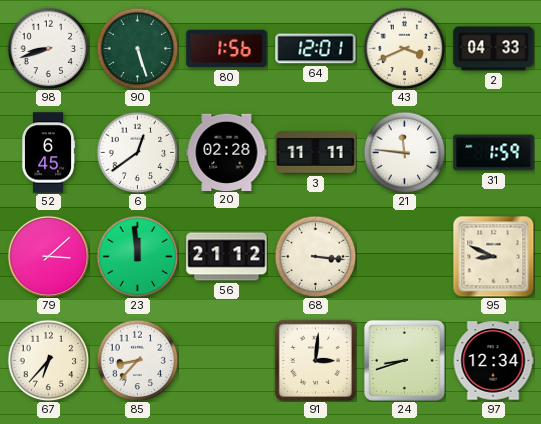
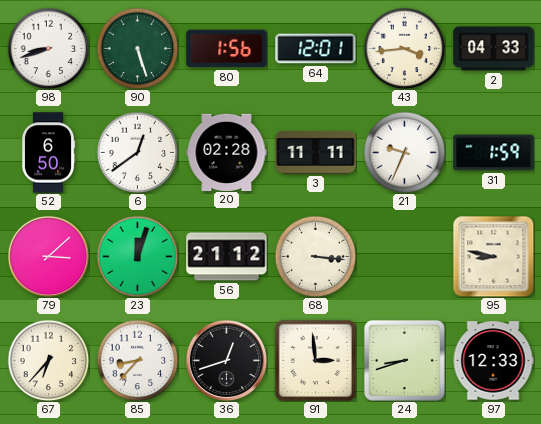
43: 3:41 -> 3:44
52: 6:45 -> 6:50
21: 11:46 -> 9:34
23: 11:59 -> 12:03
95: 8:49 -> 8:47
36: none -> 12:42
91: 3:01 -> 2:59
97: 12:34 -> 12:33
